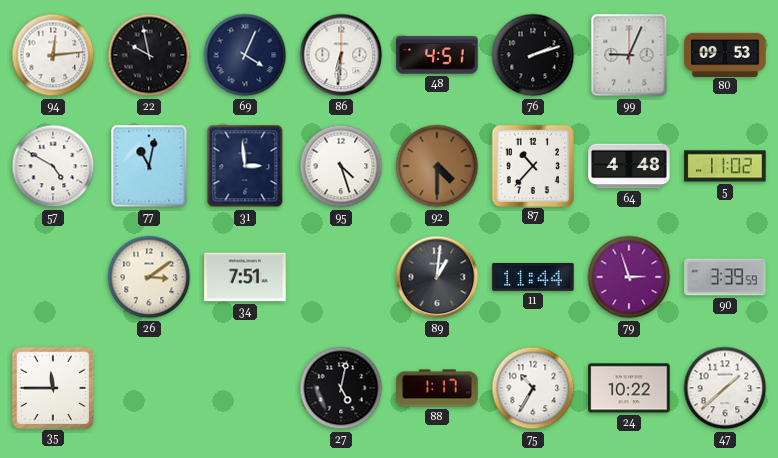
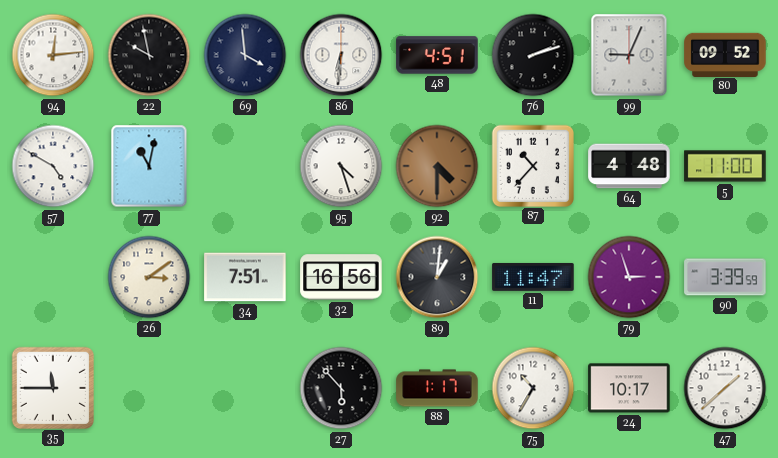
69: 4:04 -> 3:59
80: 09:53 -> 09:52
31: 2:59 -> none
5: 11:02 -> 11:00
32: none -> 16:56
11: 11:44 -> 11:47
27: 5:02 -> 5:53
24: 10:22 -> 10:17
